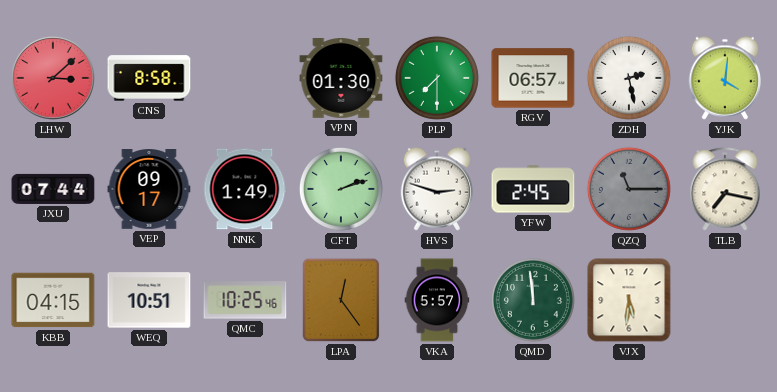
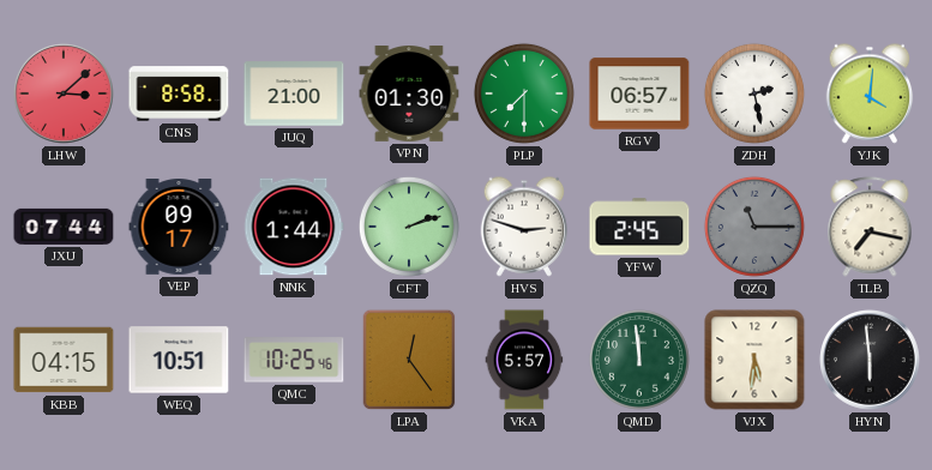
JUQ: none -> 21:00
NNK: 1:49 -> 1:44
HYN: none -> 5:59
